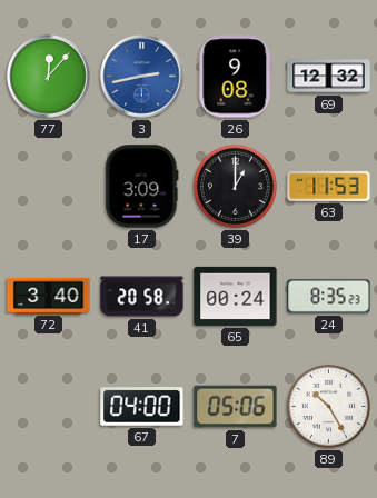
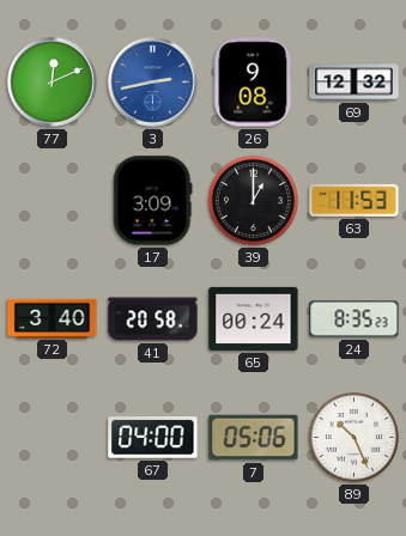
77: 12:07 -> 12:11
89: 10:25 -> 10:26
